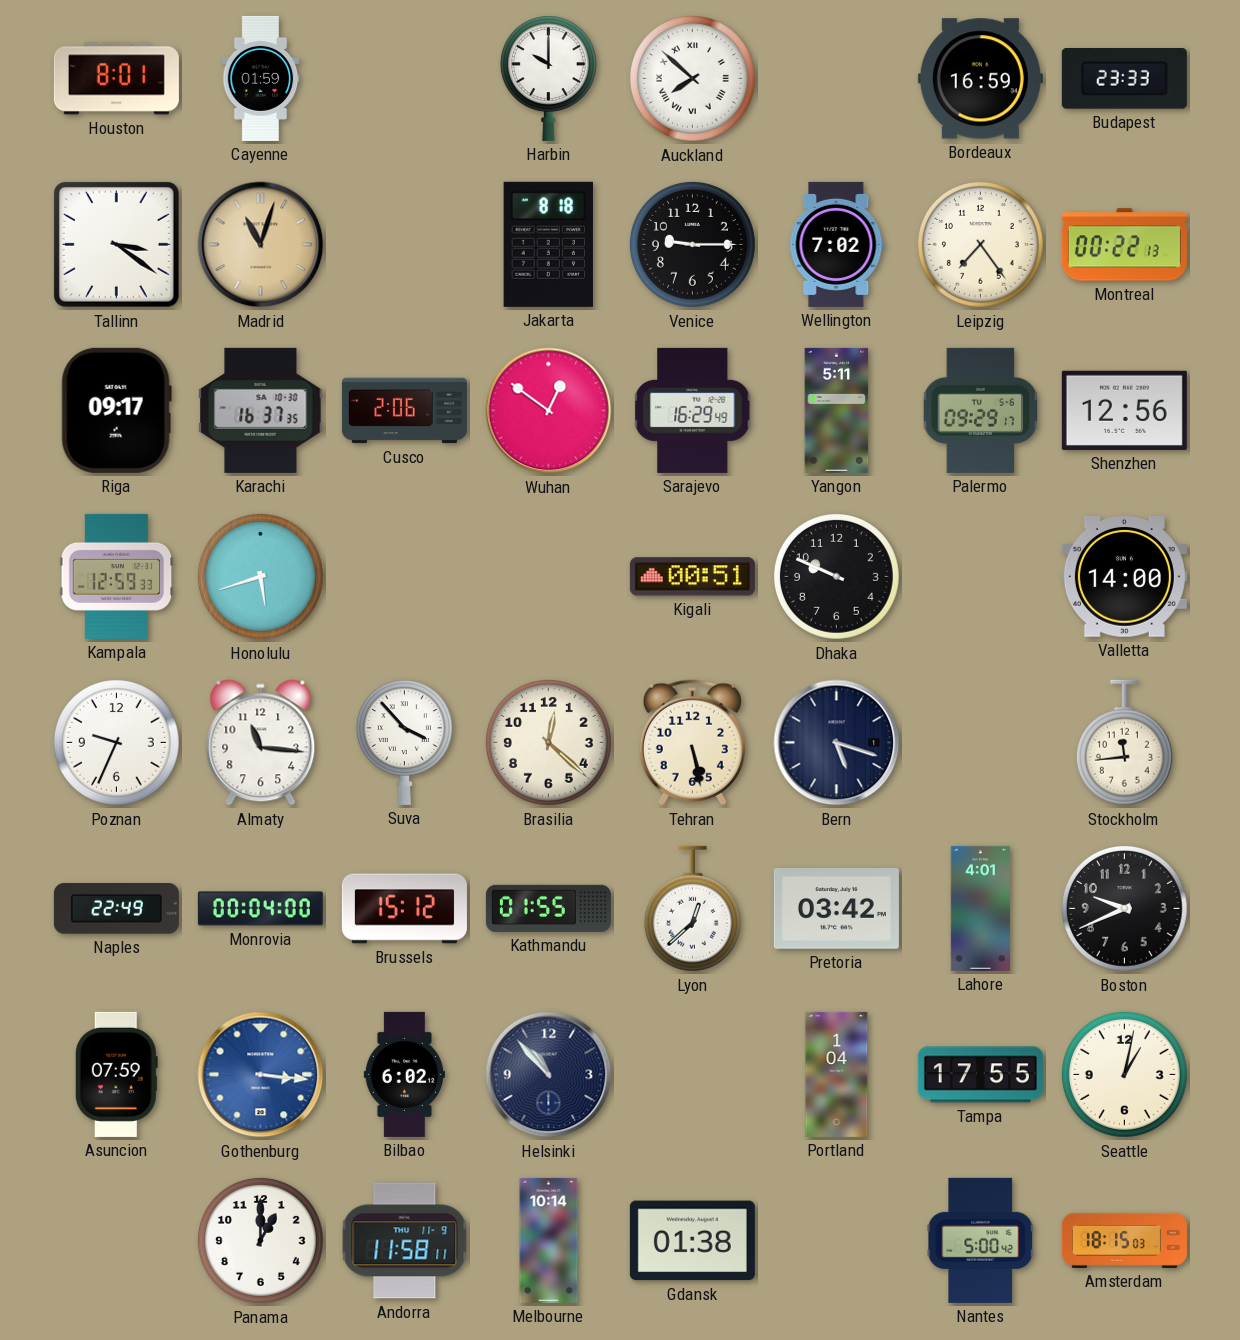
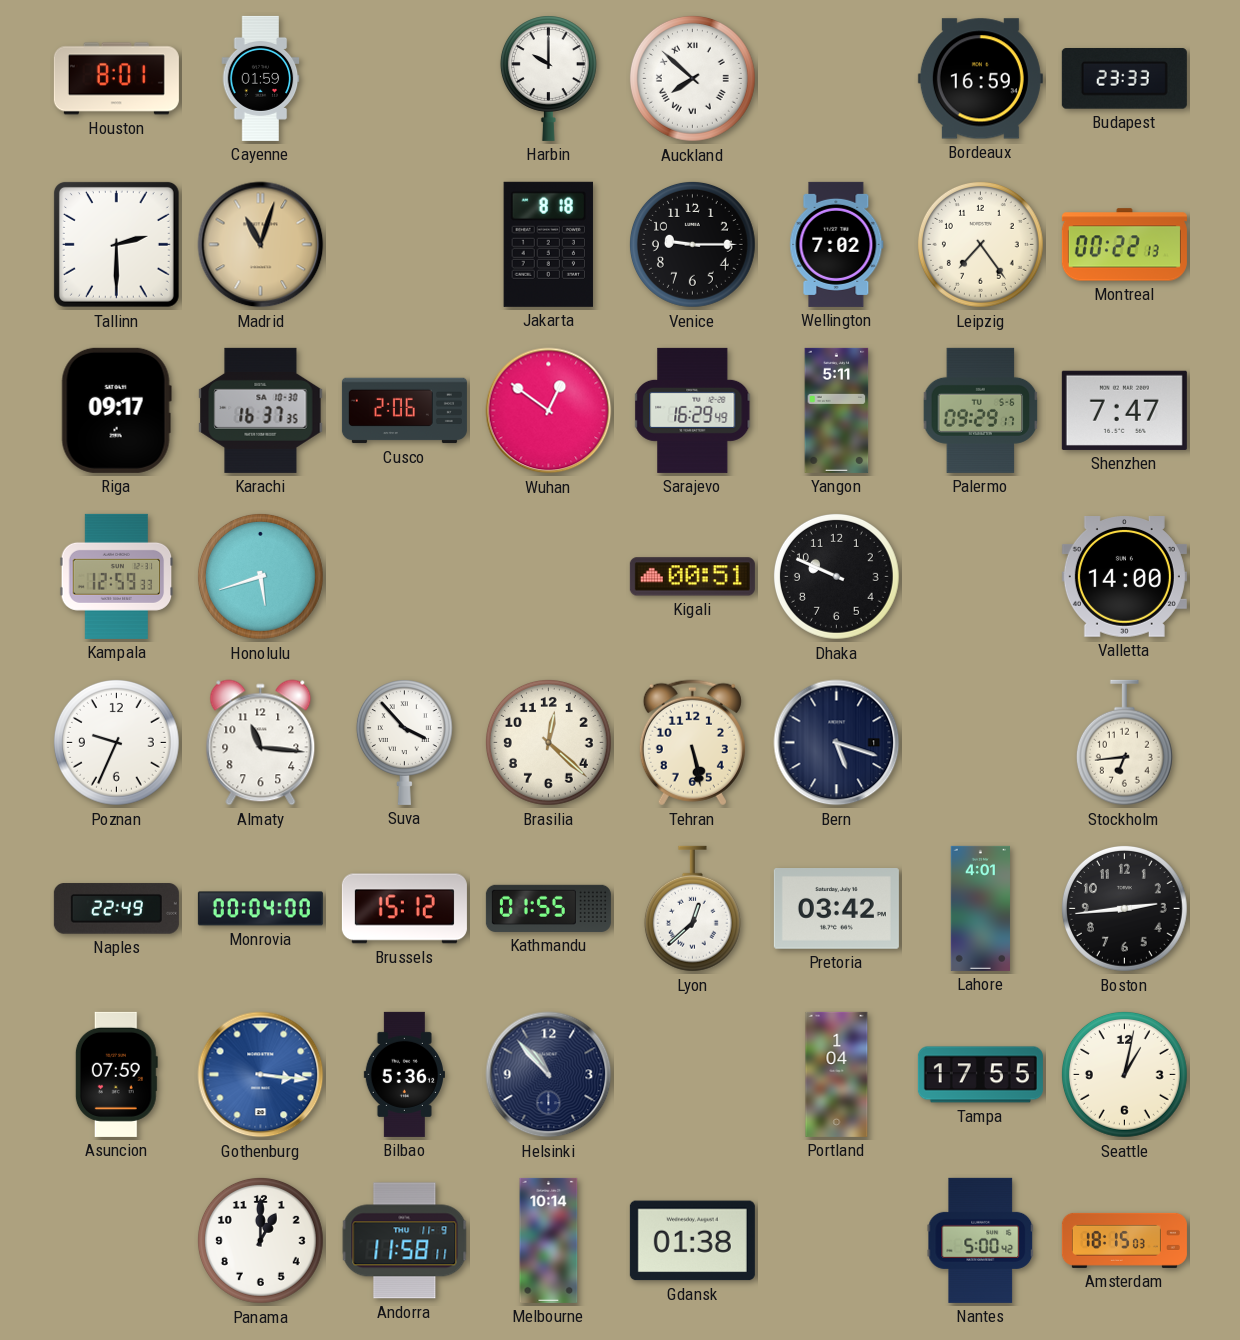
Tallinn: 3:21 -> 2:30
Shenzhen: 12:56 -> 7:47
Stockholm: 11:44 -> 6:44
Boston: 9:41 -> 2:44
Bilbao: 6:02 -> 5:36
